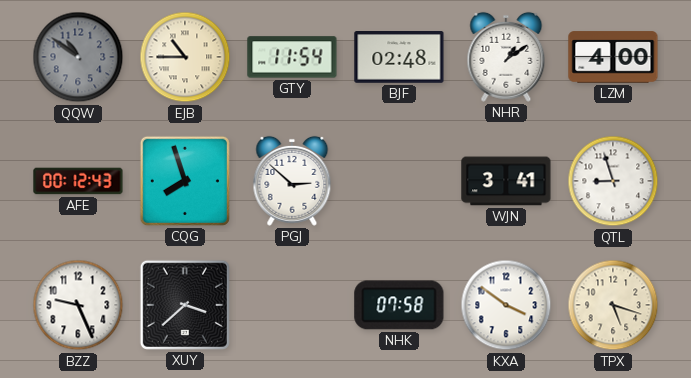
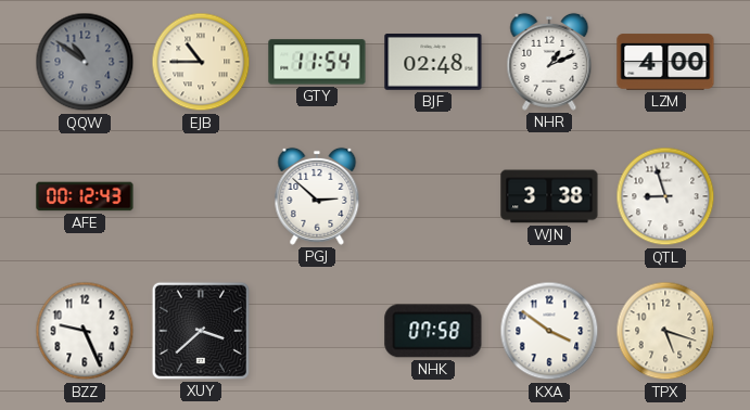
NHR: 1:09 -> 1:11
CQG: 7:57 -> none
WJN: 3:41 -> 3:38
